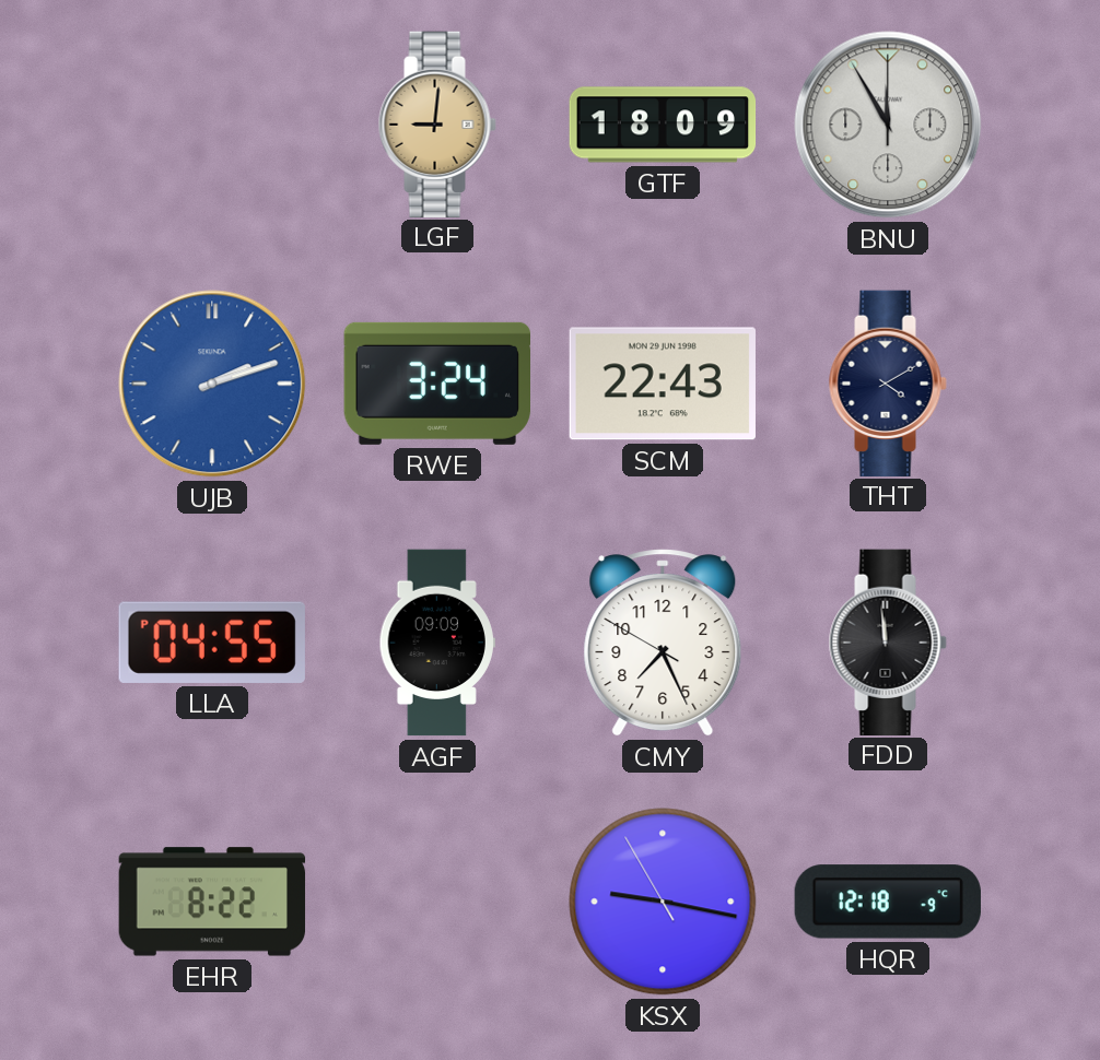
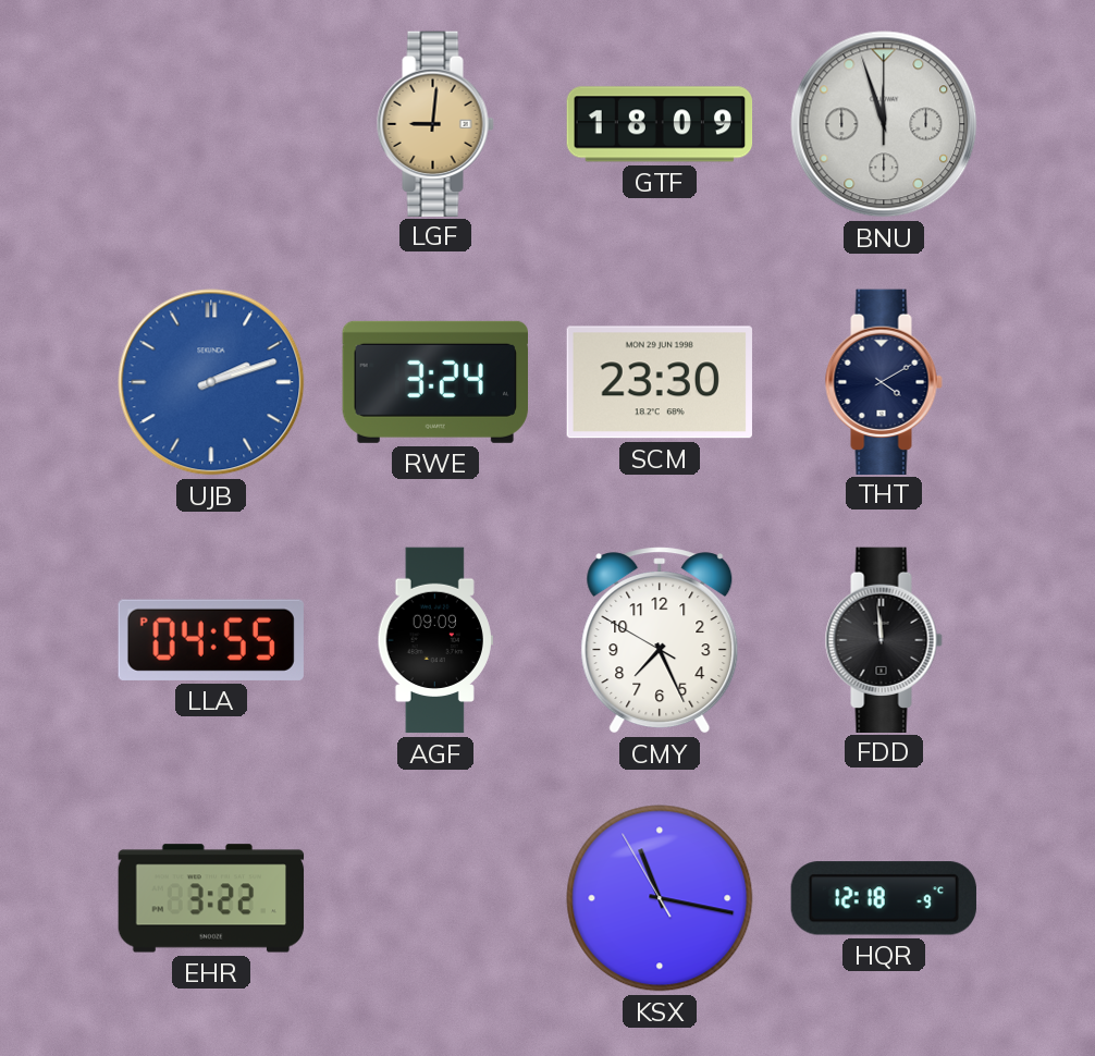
BNU: 11:55 -> 11:57
SCM: 22:43 -> 23:30
EHR: 8:22 -> 3:22
KSX: 9:16 -> 11:16
